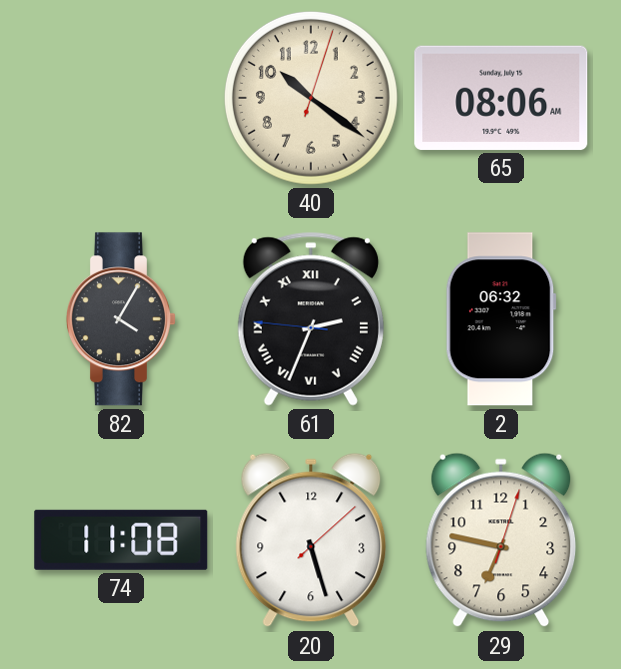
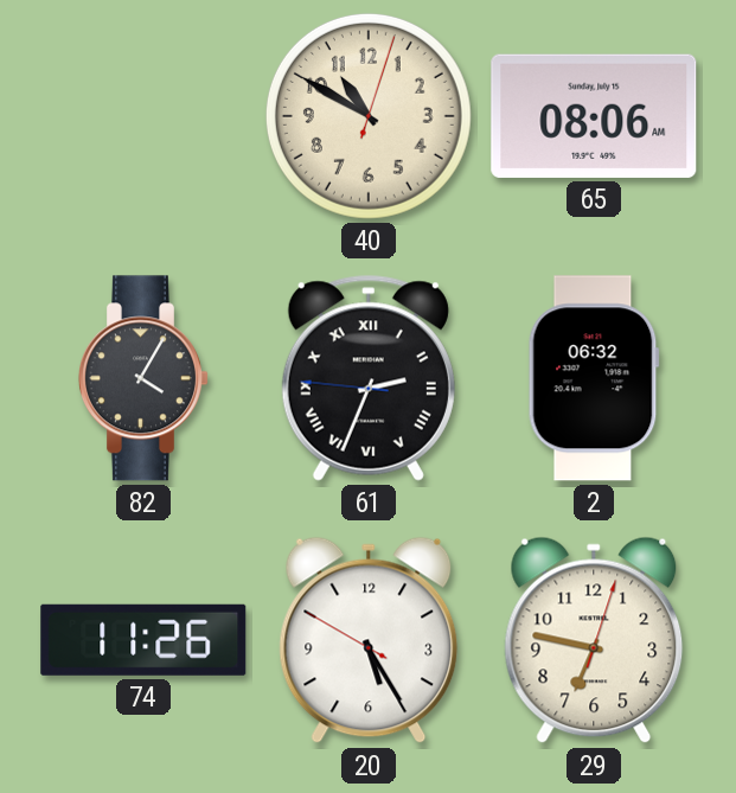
40: 10:21 -> 10:50
74: 11:08 -> 11:26
20: 5:27 -> 5:24
